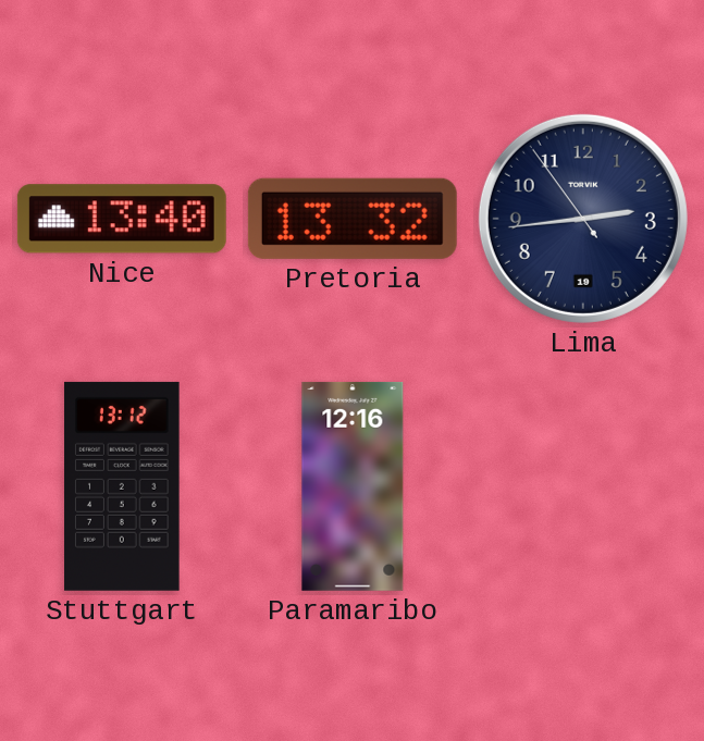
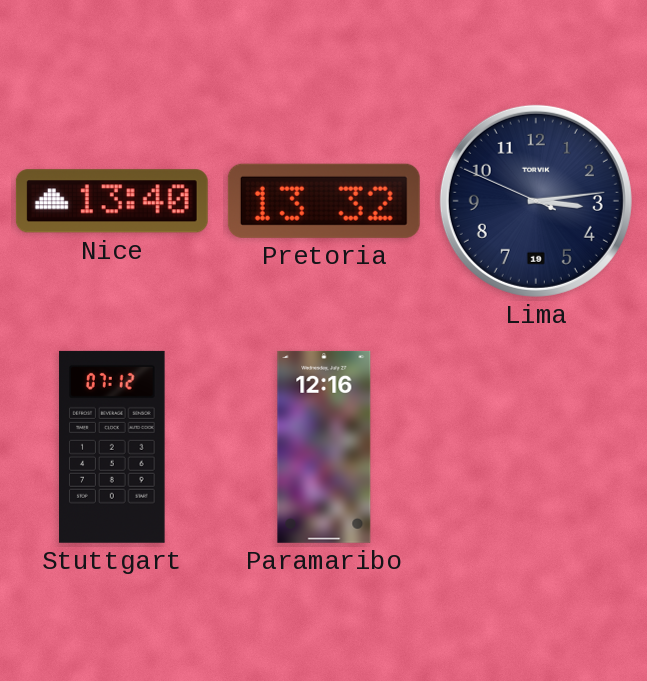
Lima: 2:43 -> 3:13
Stuttgart: 13:12 -> 07:12
